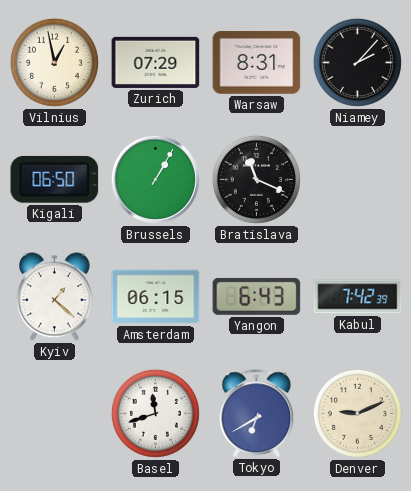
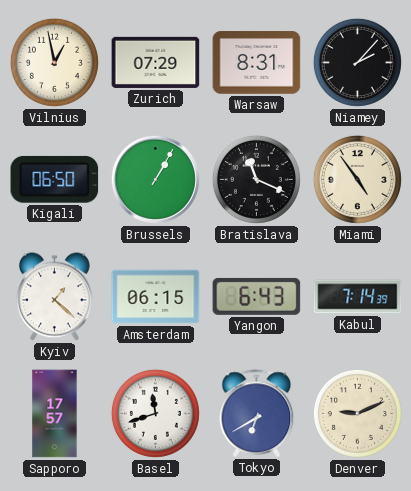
Miami: none -> 4:54
Kabul: 7:42 -> 7:14
Sapporo: none -> 17:57
